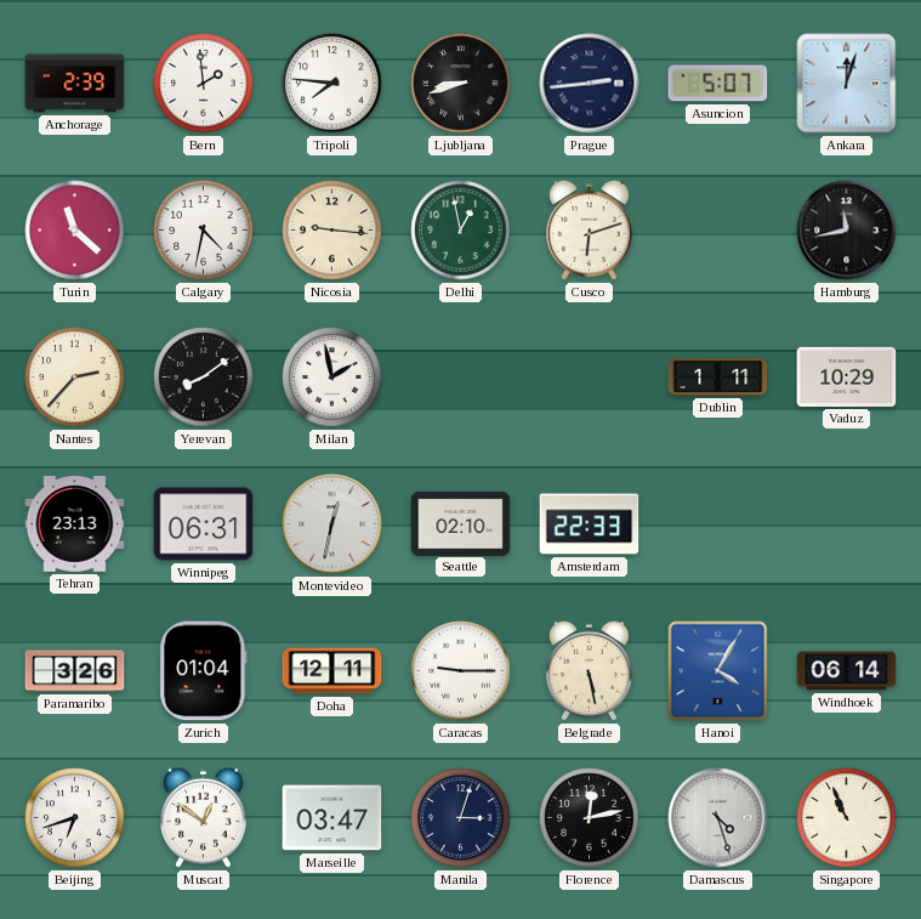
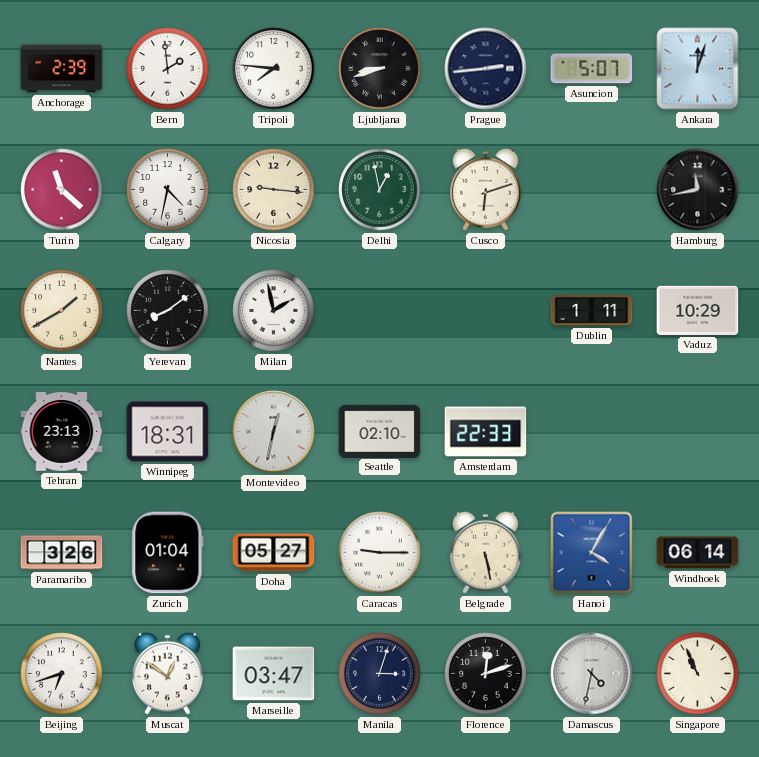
Nantes: 2:37 -> 1:40
Winnipeg: 06:31 -> 18:31
Doha: 12:11 -> 05:27
Florence: 12:13 -> 12:12
Damascus: 4:27 -> 4:32
